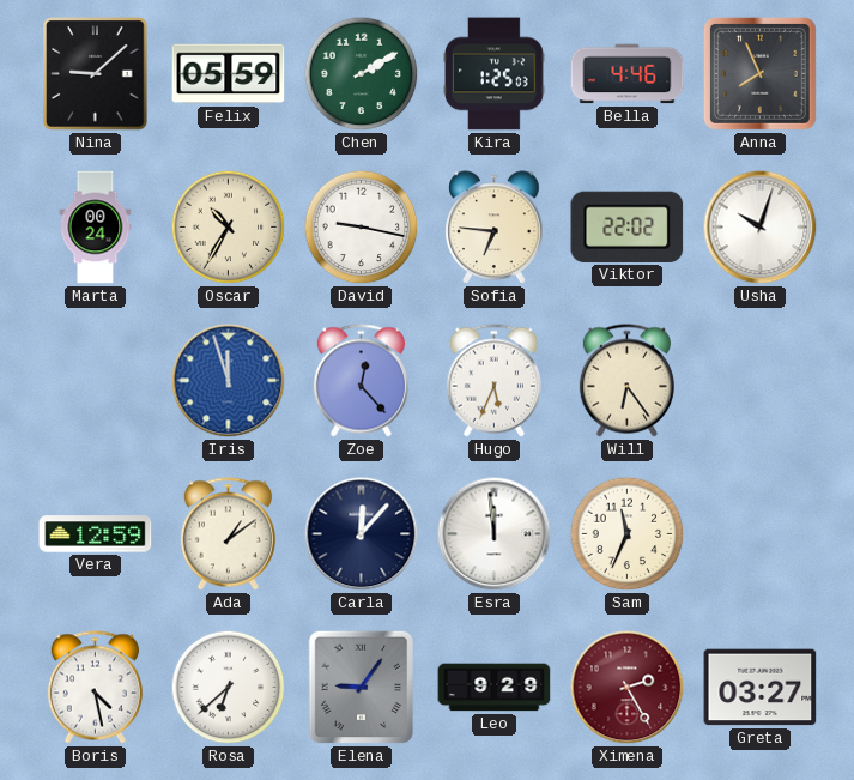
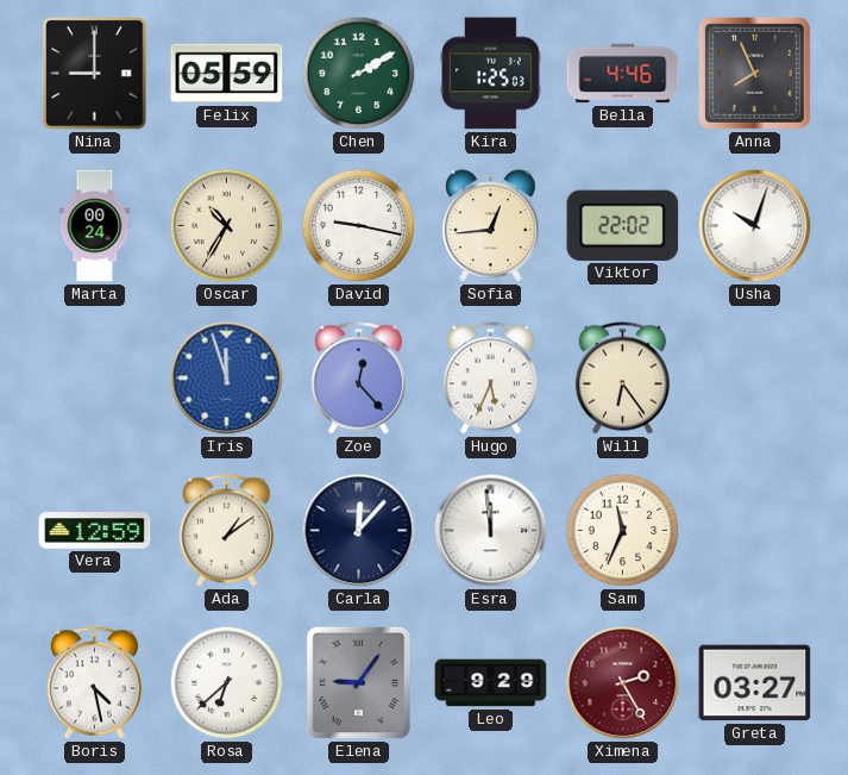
Nina: 9:08 -> 9:00
Sofia: 6:46 -> 12:44
